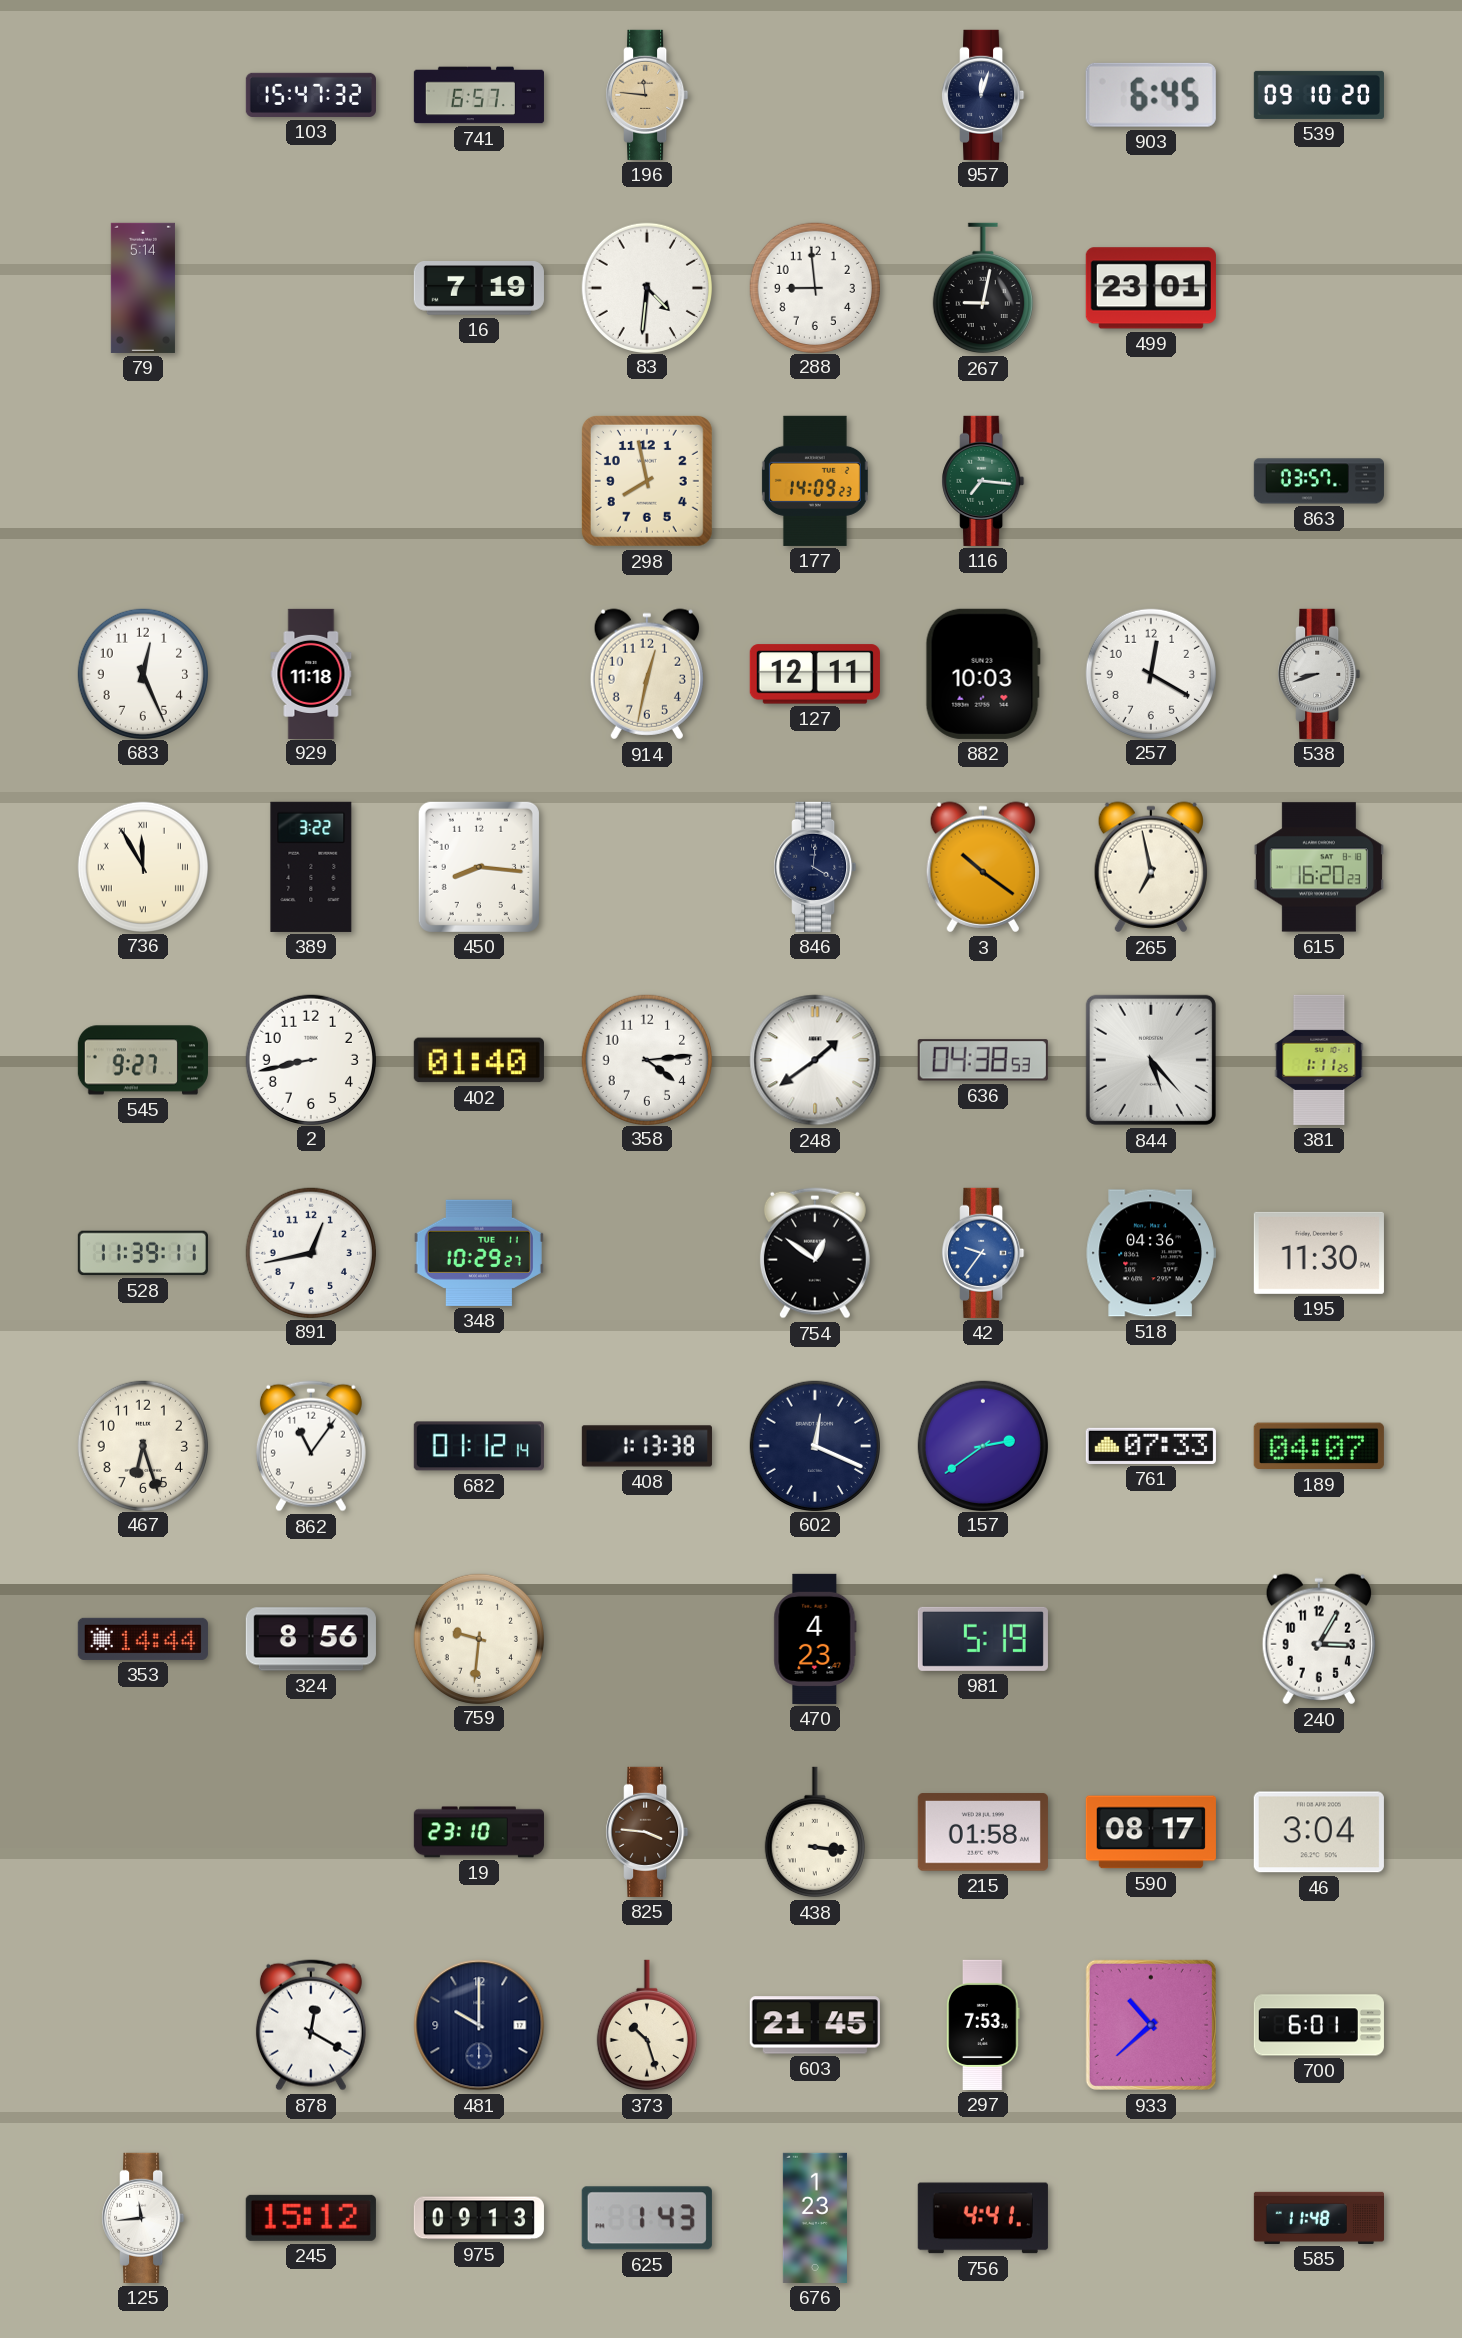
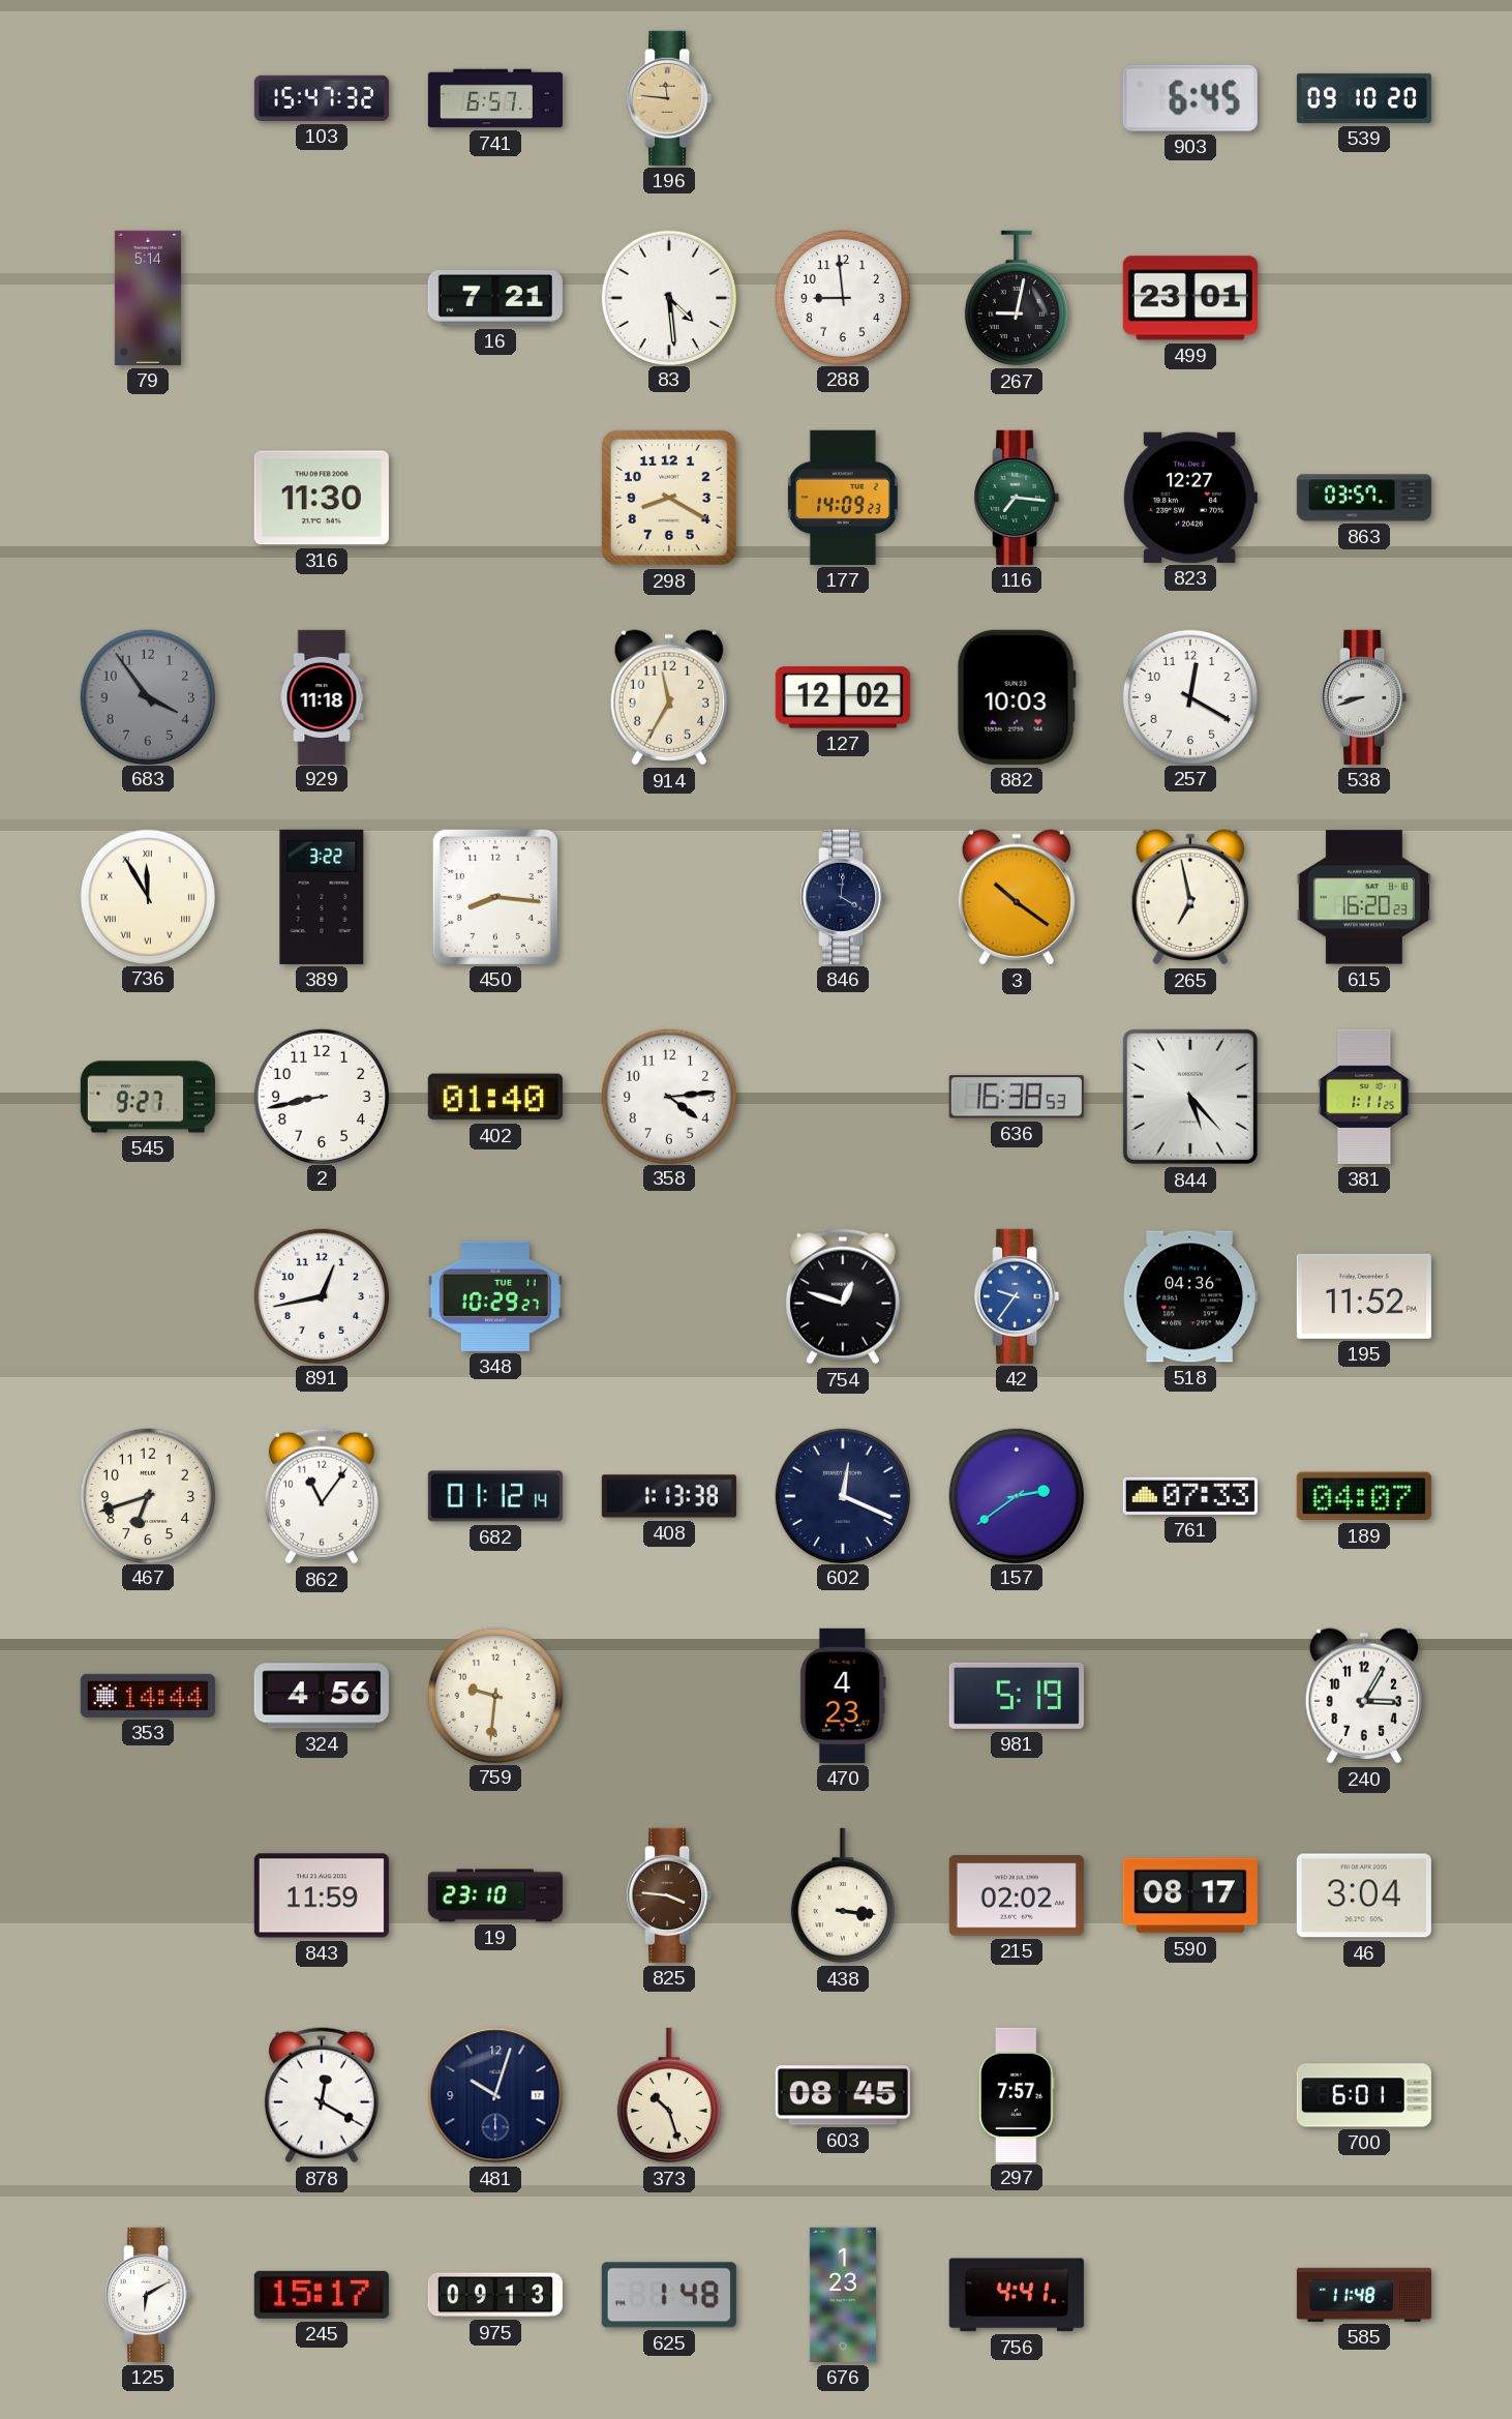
957: 12:03 -> none
16: 7:19 -> 7:21
83: 4:31 -> 4:29
316: none -> 11:30
298: 7:58 -> 8:20
823: none -> 12:27
683: 12:26 -> 3:54
683 dial: white -> grey
914: 12:32 -> 11:35
127: 12:11 -> 12:02
248: 1:39 -> none
636: 04:38 -> 16:38
528: 11:39 -> none
754: 12:51 -> 12:48
195: 11:30 -> 11:52
467: 6:27 -> 6:42
324: 8:56 -> 4:56
843: none -> 11:59
215: 01:58 -> 02:02
481: 10:00 -> 10:03
603: 21:45 -> 08:45
297: 7:53 -> 7:57
933: 10:38 -> none
125: 11:44 -> 6:10
245: 15:12 -> 15:17
625: 1:43 -> 1:48
